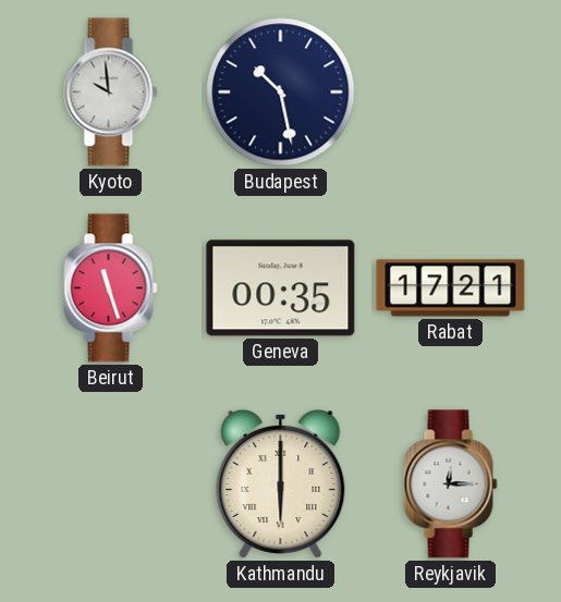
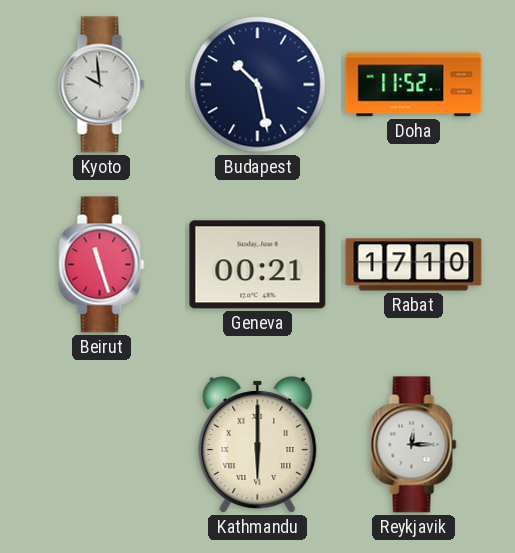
Doha: none -> 11:52
Geneva: 00:35 -> 00:21
Rabat: 17:21 -> 17:10
